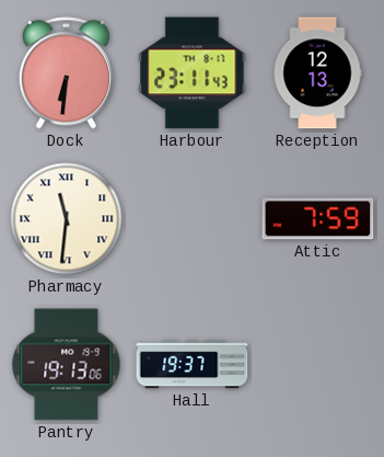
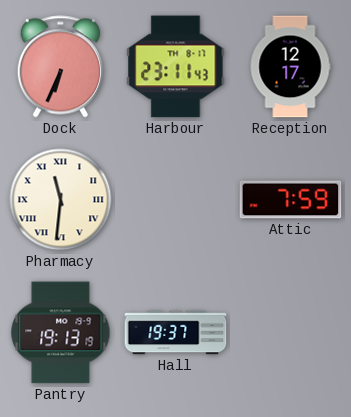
Dock: 6:31 -> 6:34
Reception: 12:13 -> 12:17
Pantry: 19:13:06 -> 19:13:19
